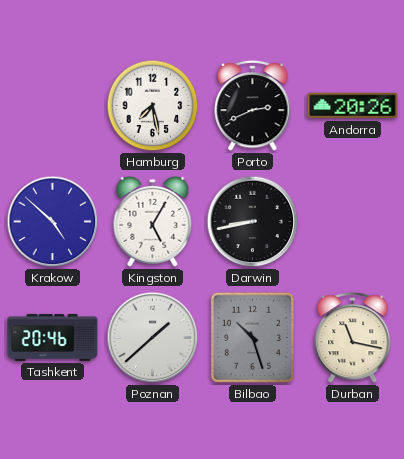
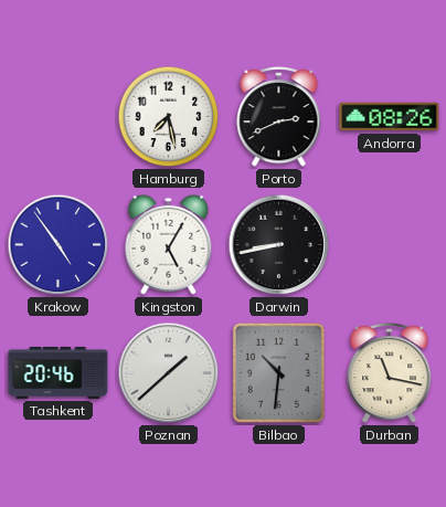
Andorra: 20:26 -> 08:26
Krakow: 4:52 -> 4:54
Bilbao: 10:27 -> 10:31
